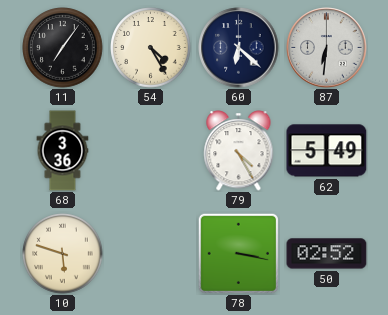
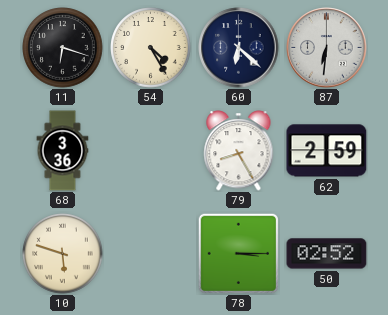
11: 7:06 -> 6:18
79: 4:25 -> 8:25
62: 5:49 -> 2:59
78: 3:17 -> 3:15
